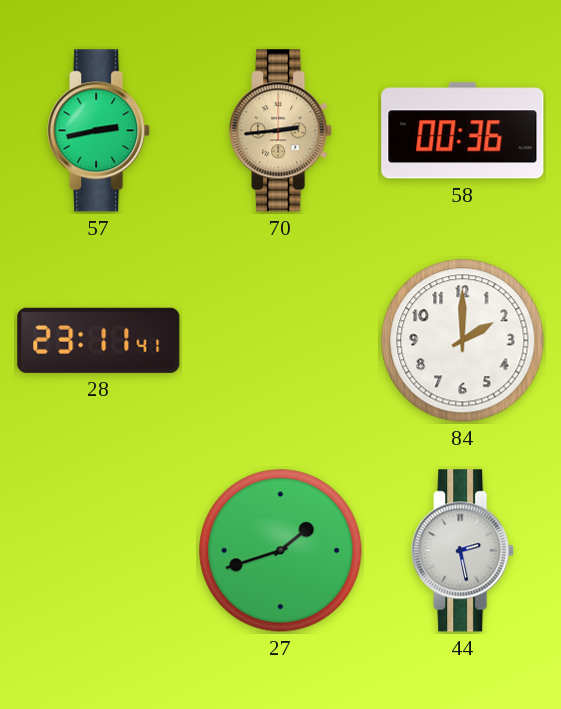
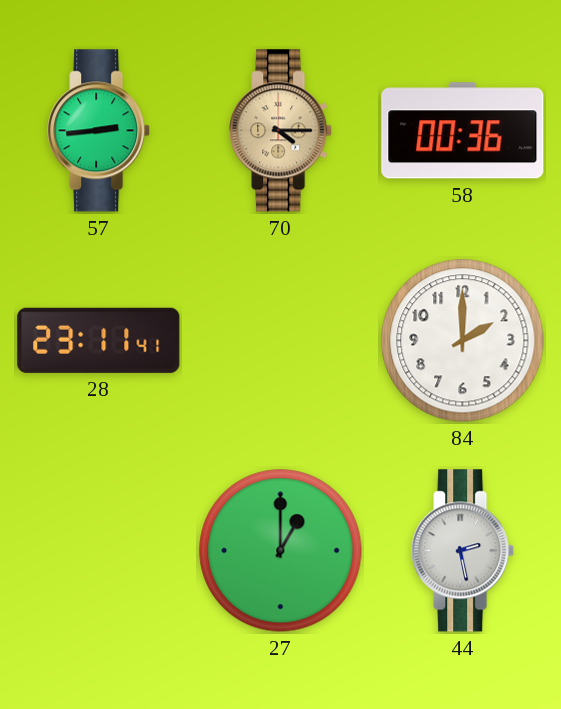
57: 2:43 -> 2:44
70: 2:44 -> 4:15
27: 1:42 -> 1:00
